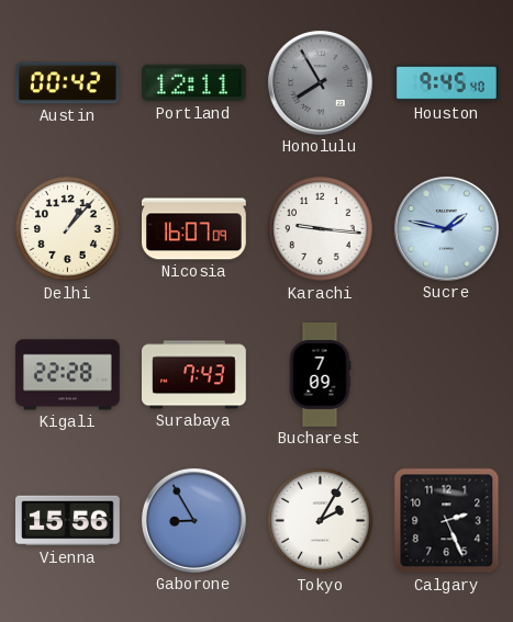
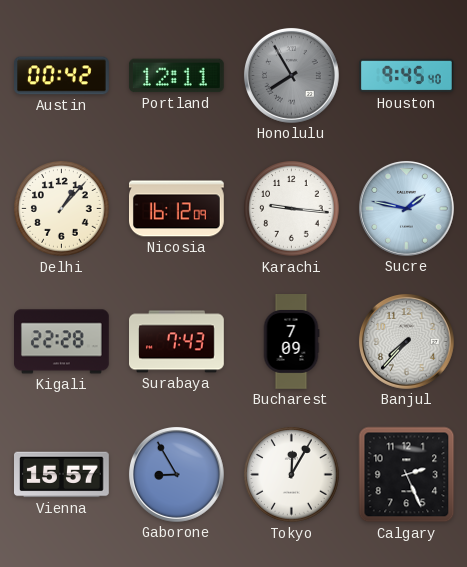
Nicosia: 16:07 -> 16:12
Banjul: none -> 7:37
Vienna: 15:56 -> 15:57
Tokyo: 2:05 -> 12:05
